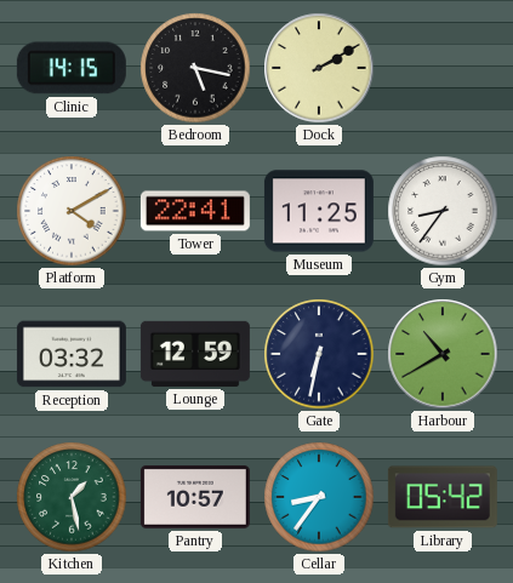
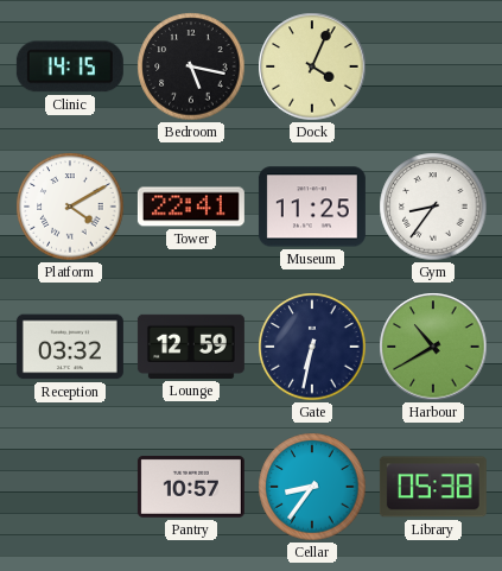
Dock: 2:10 -> 4:04
Kitchen: 1:28 -> none
Library: 05:42 -> 05:38
